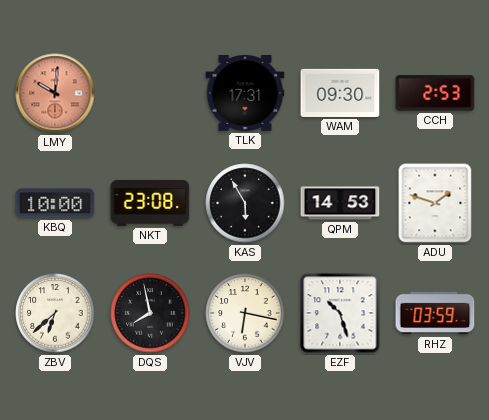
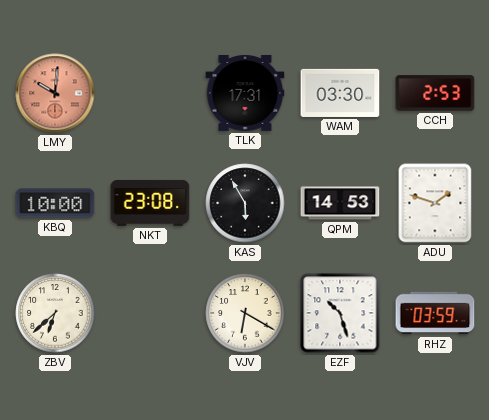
WAM: 09:30 -> 03:30
DQS: 7:58 -> none
VJV: 6:17 -> 6:20
